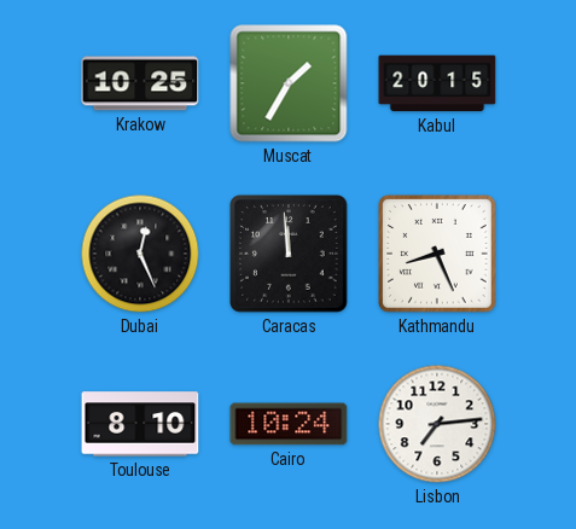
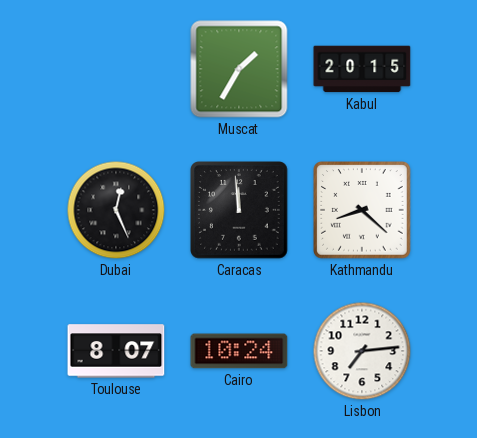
Krakow: 10:25 -> none
Kathmandu: 8:26 -> 8:22
Toulouse: 8:10 -> 8:07
